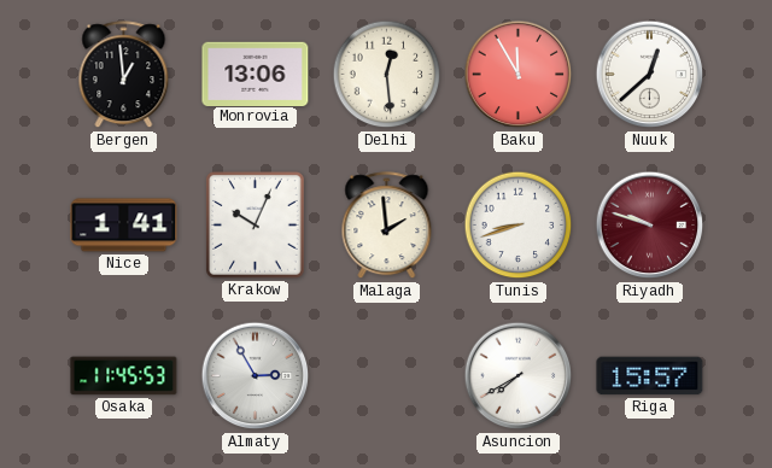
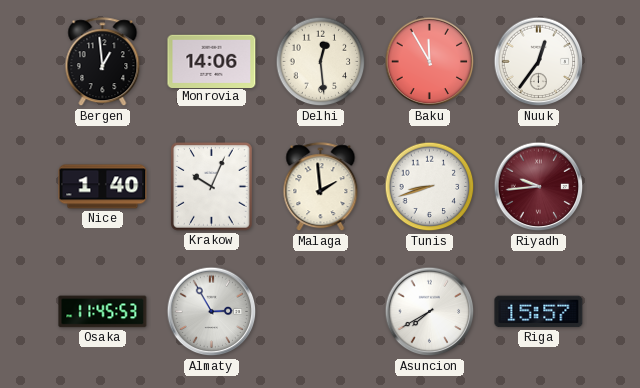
Monrovia: 13:06 -> 14:06
Nuuk: 12:38 -> 12:36
Nice: 1:41 -> 1:40
Riyadh: 9:48 -> 9:44
